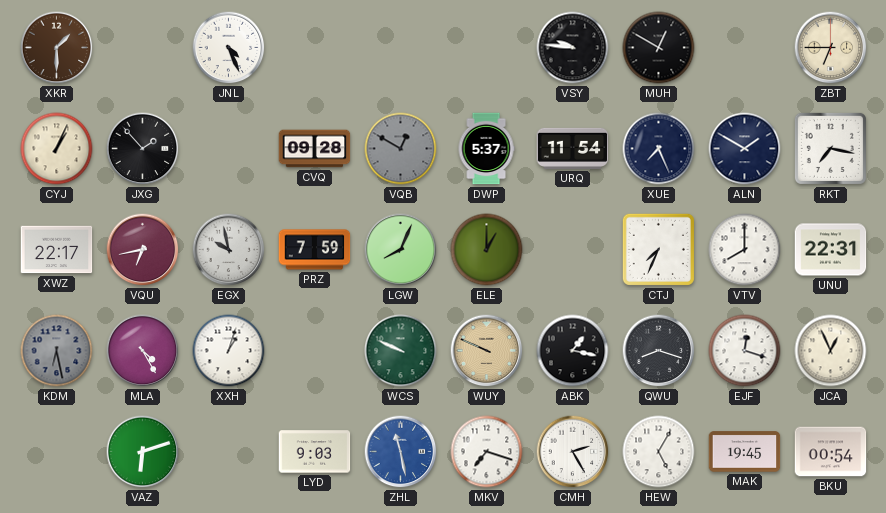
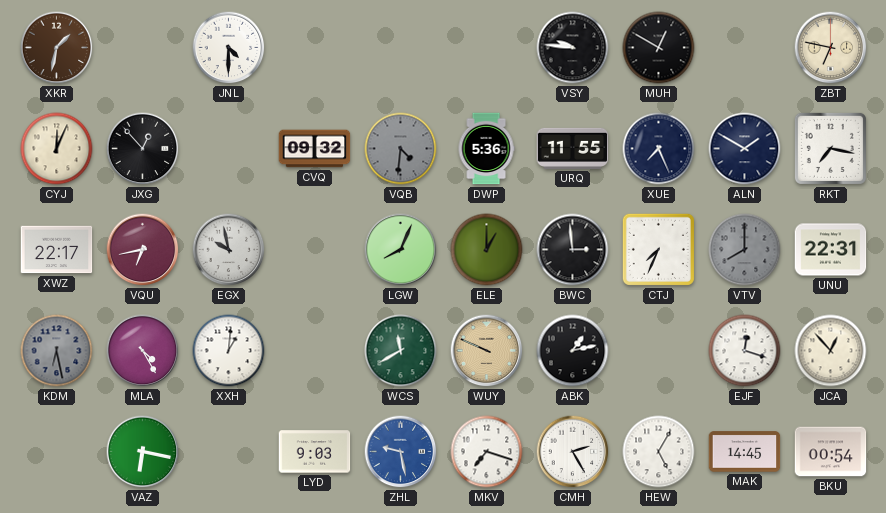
XKR: 1:30 -> 1:32
JNL: 4:26 -> 4:30
ZBT: 6:45 -> 6:47
CYJ: 1:04 -> 12:04
JXG: 1:53 -> 12:53
CVQ: 09:28 -> 09:32
VQB: 12:50 -> 4:31
DWP: 5:37 -> 5:36
URQ: 11:54 -> 11:55
PRZ: 7:59 -> none
BWC: none -> 2:59
VTV dial: white -> grey
XXH: 1:03 -> 1:01
WCS: 9:49 -> 11:40
ABK: 1:17 -> 1:13
QWU: 8:18 -> none
JCA: 12:56 -> 12:53
VAZ: 6:12 -> 6:17
ZHL: 11:28 -> 9:28
MAK: 19:45 -> 14:45
